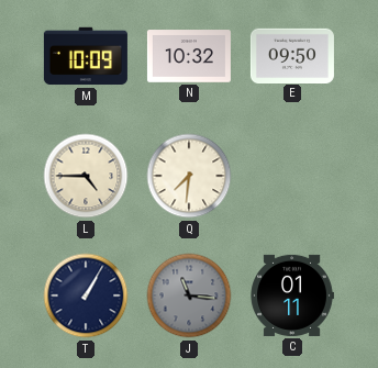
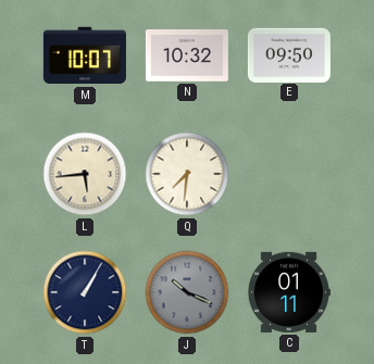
M: 10:09 -> 10:07
L: 4:45 -> 5:44
J: 11:16 -> 10:19
